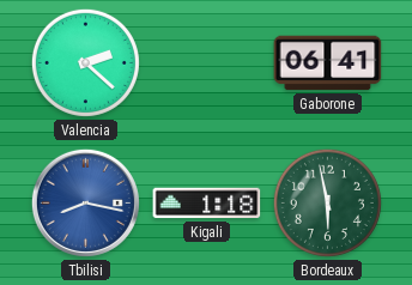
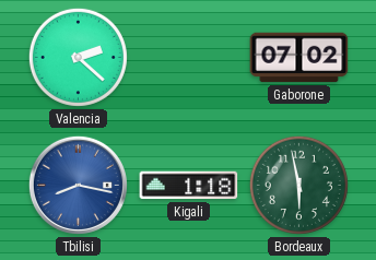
Gaborone: 06:41 -> 07:02
